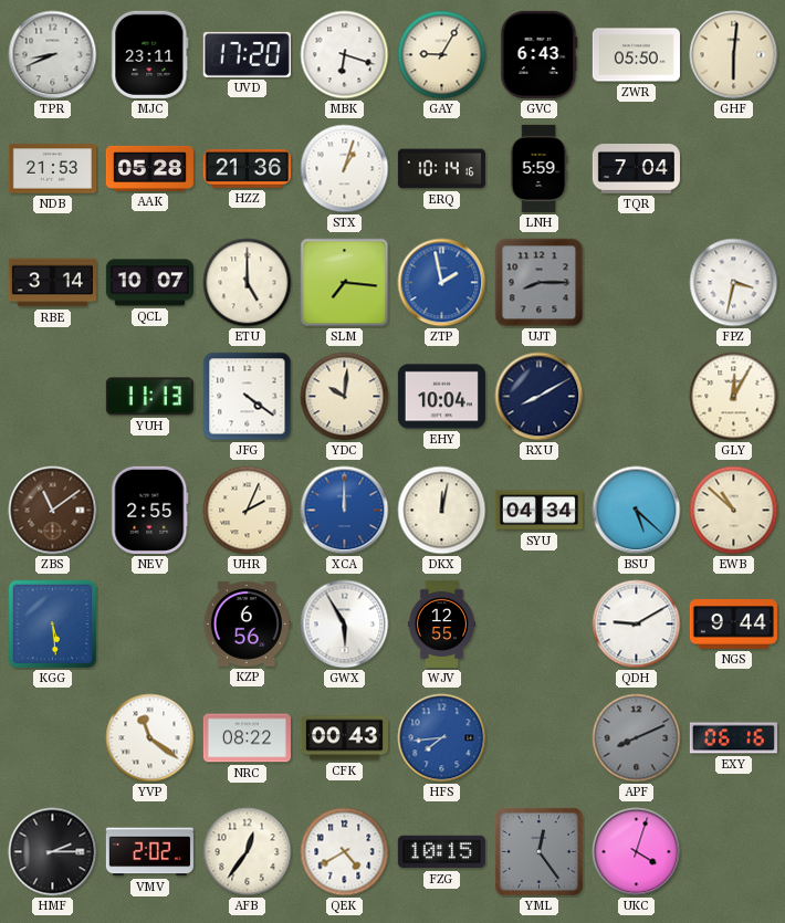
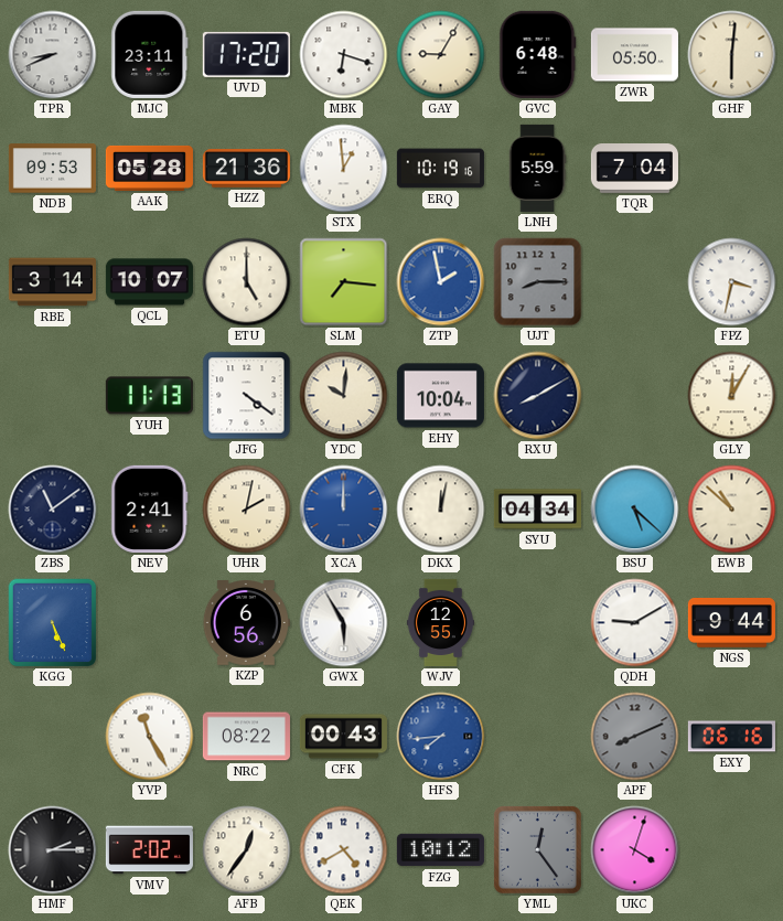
GVC: 6:43 -> 6:48
NDB: 21:53 -> 09:53
STX: 1:03 -> 12:59
ERQ: 10:14 -> 10:19
ZBS dial: brown -> navy
NEV: 2:55 -> 2:41
UHR: 2:04 -> 2:02
KGG: 5:29 -> 5:26
YVP: 11:21 -> 11:25
FZG: 10:15 -> 10:12
